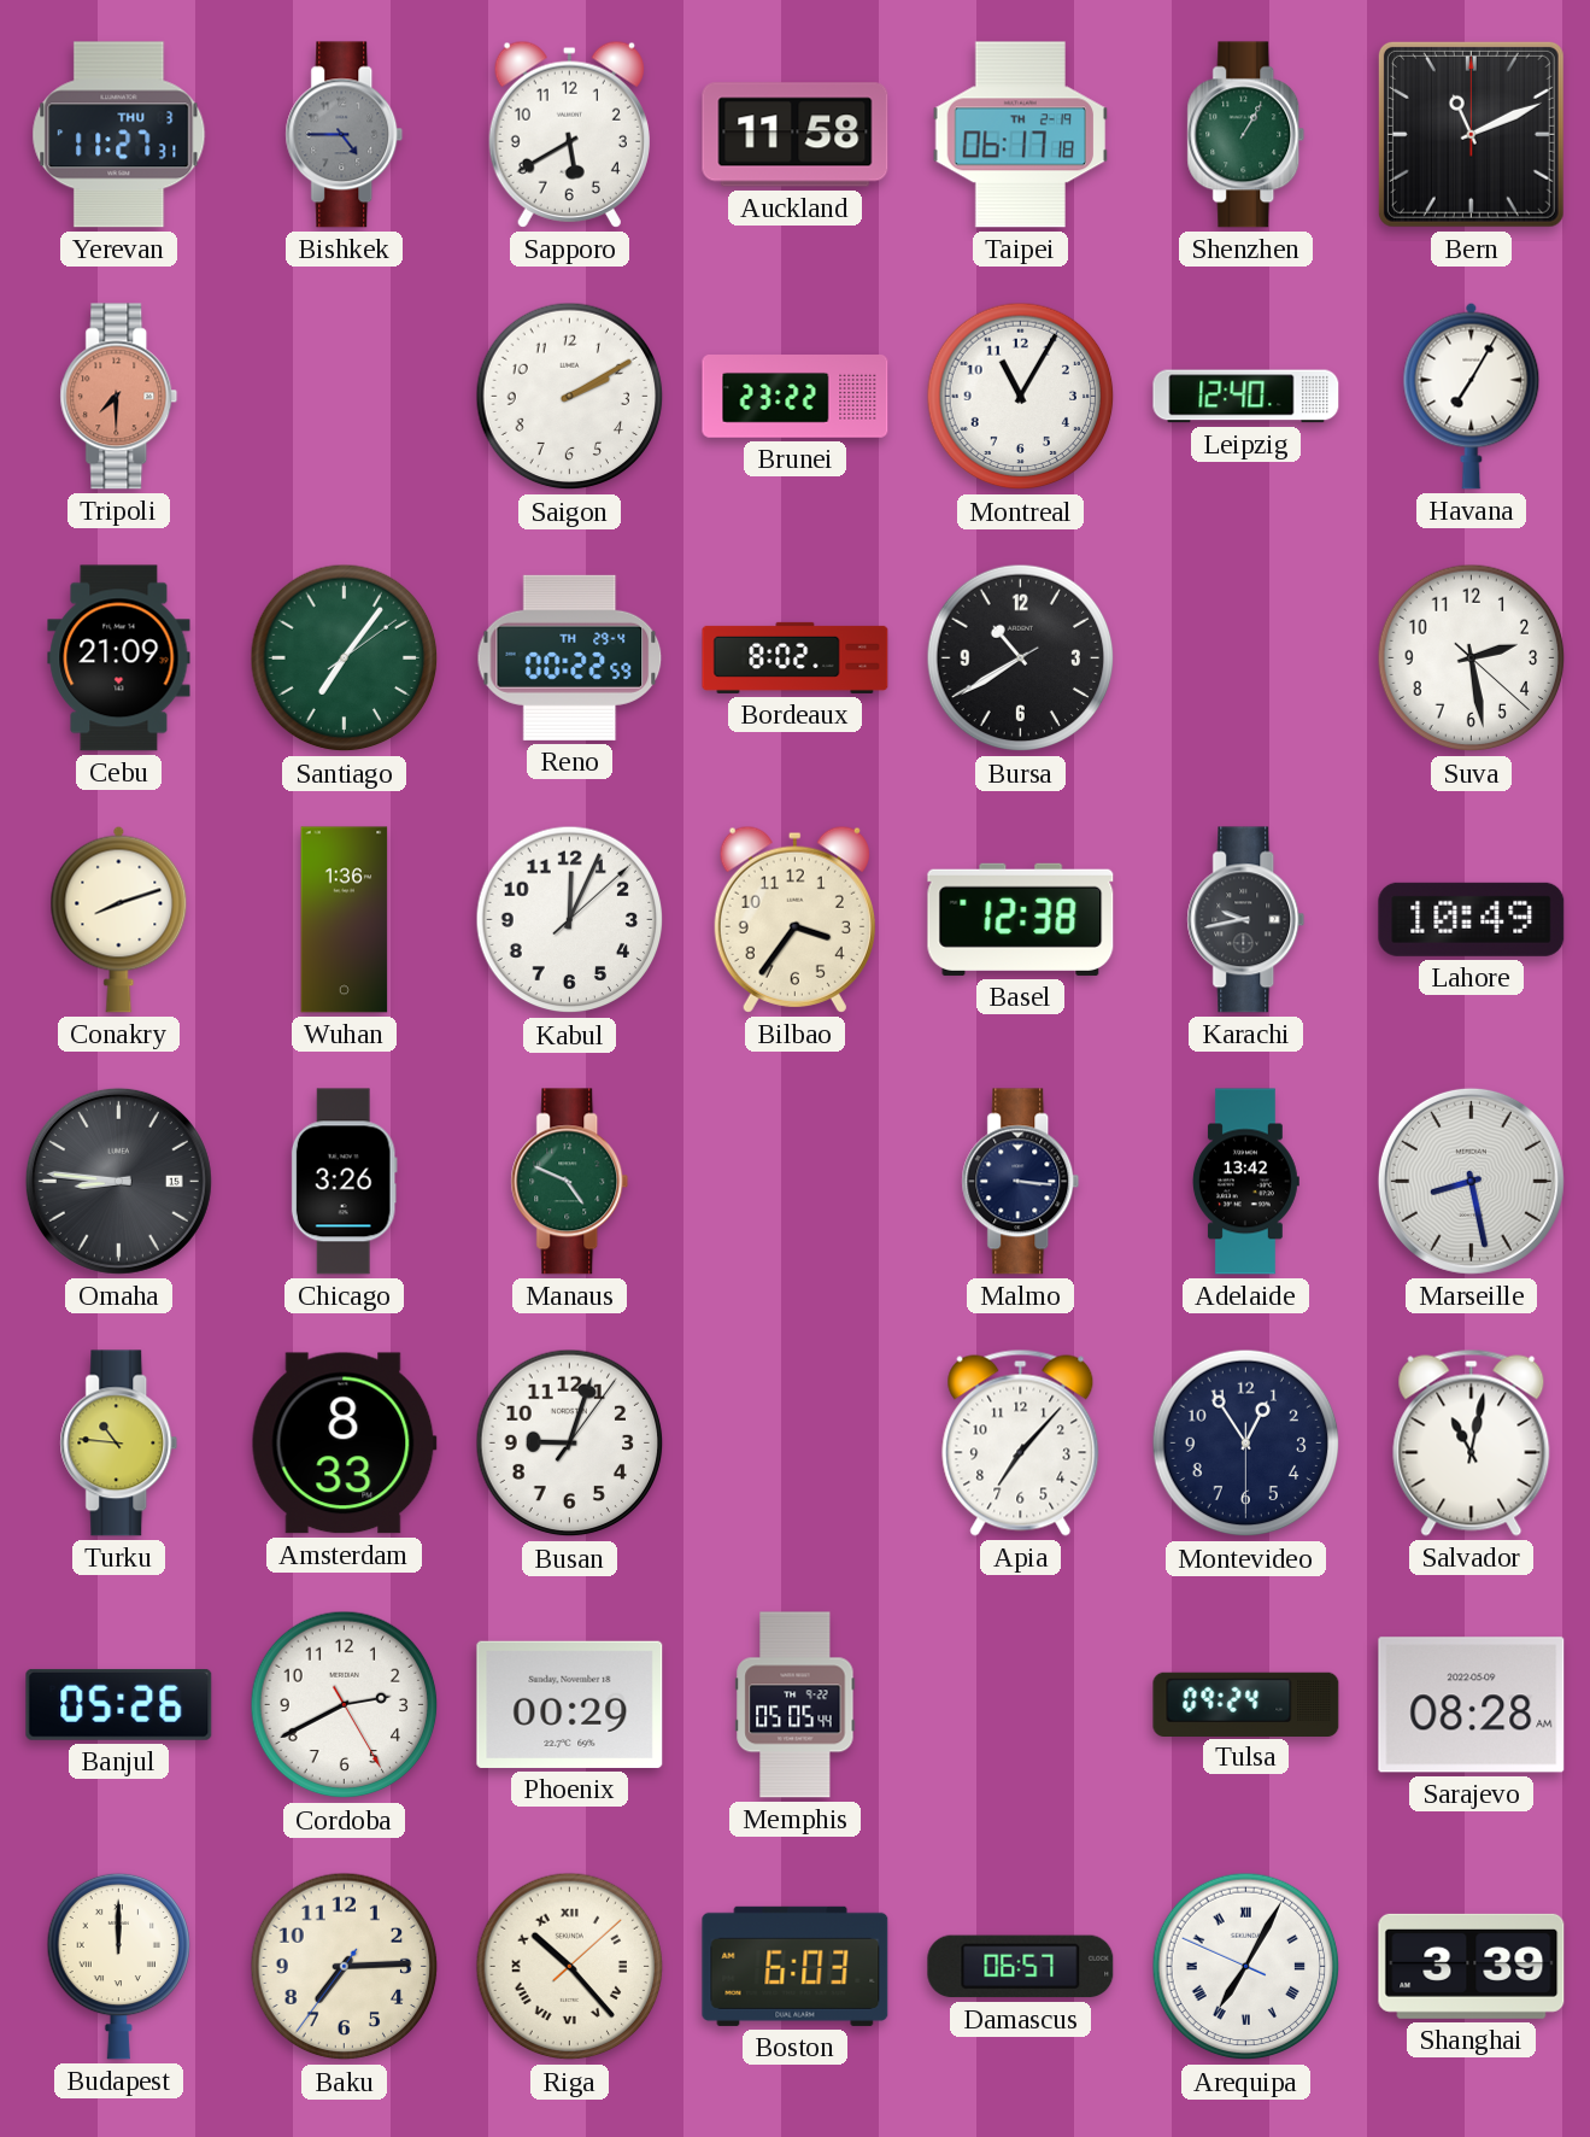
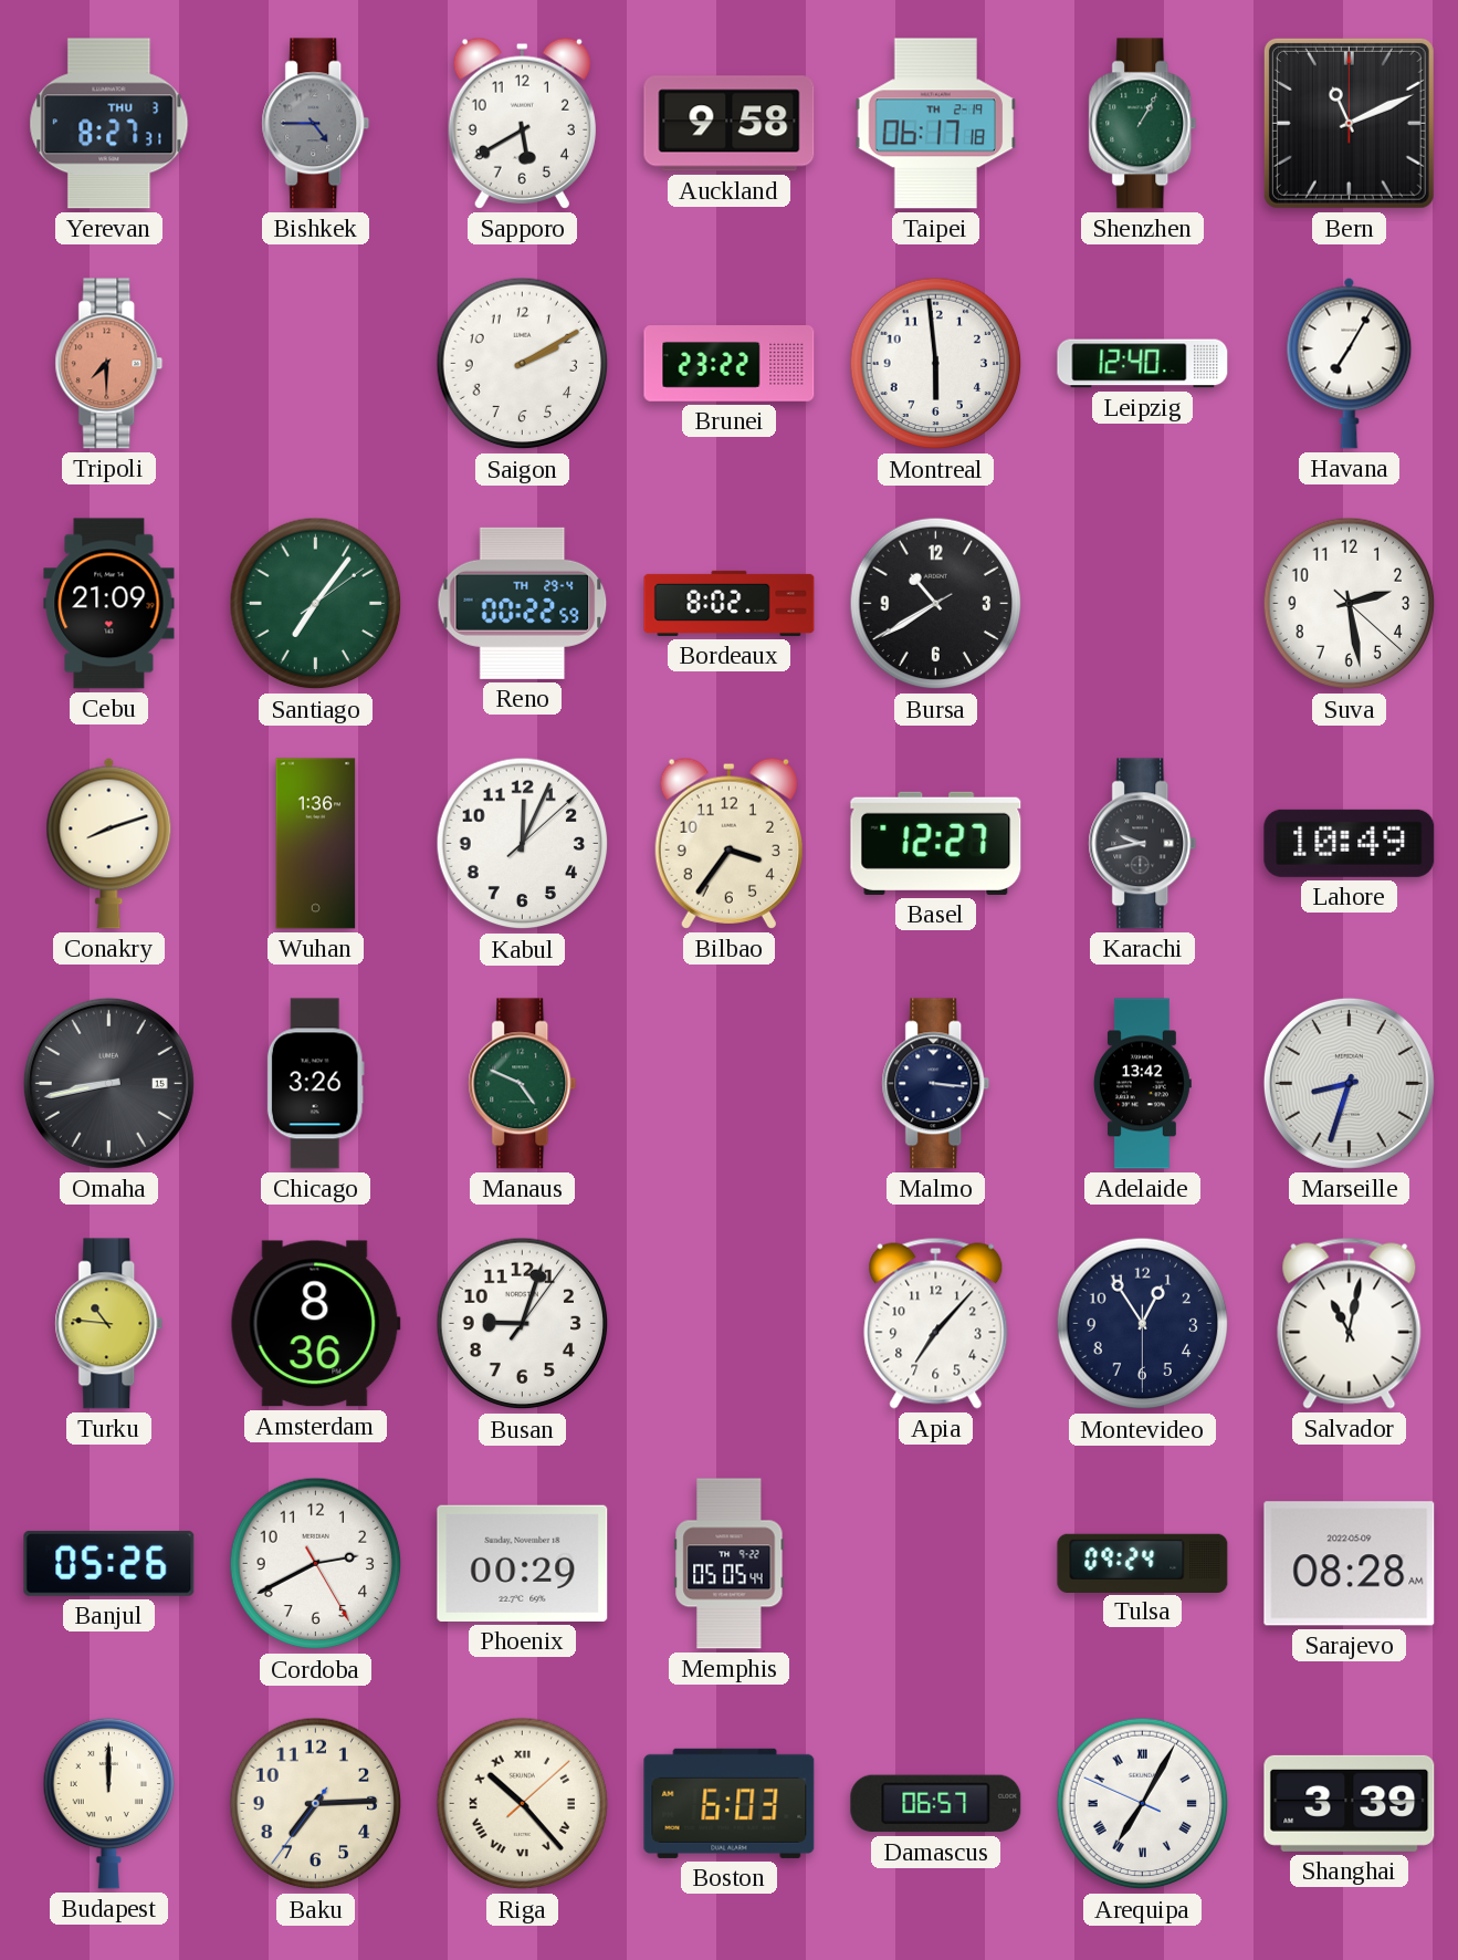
Yerevan: 11:27 -> 8:27
Auckland: 11:58 -> 9:58
Montreal: 11:05 -> 5:59
Basel: 12:38 -> 12:27
Omaha: 8:46 -> 8:43
Marseille: 8:28 -> 8:33
Amsterdam: 8:33 -> 8:36
